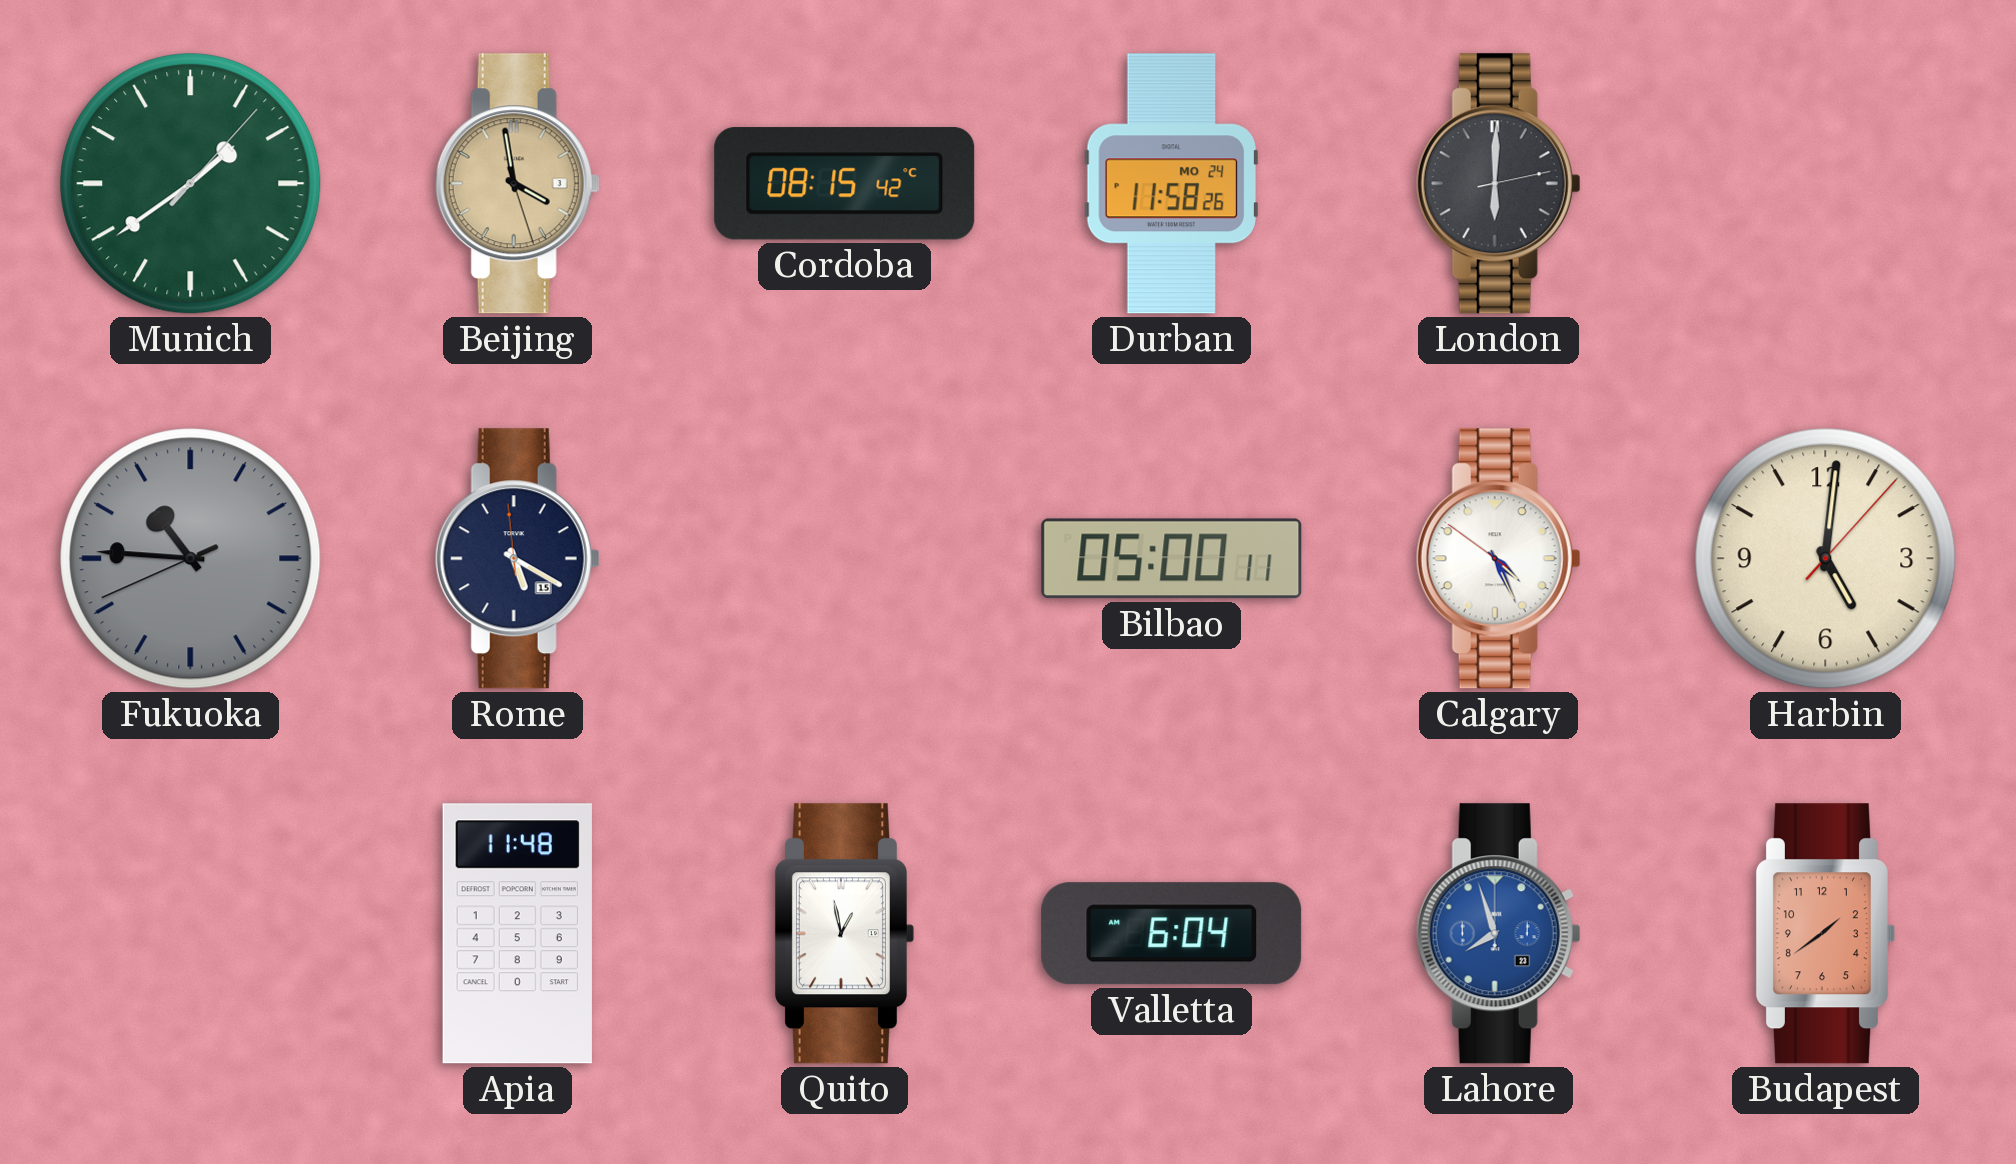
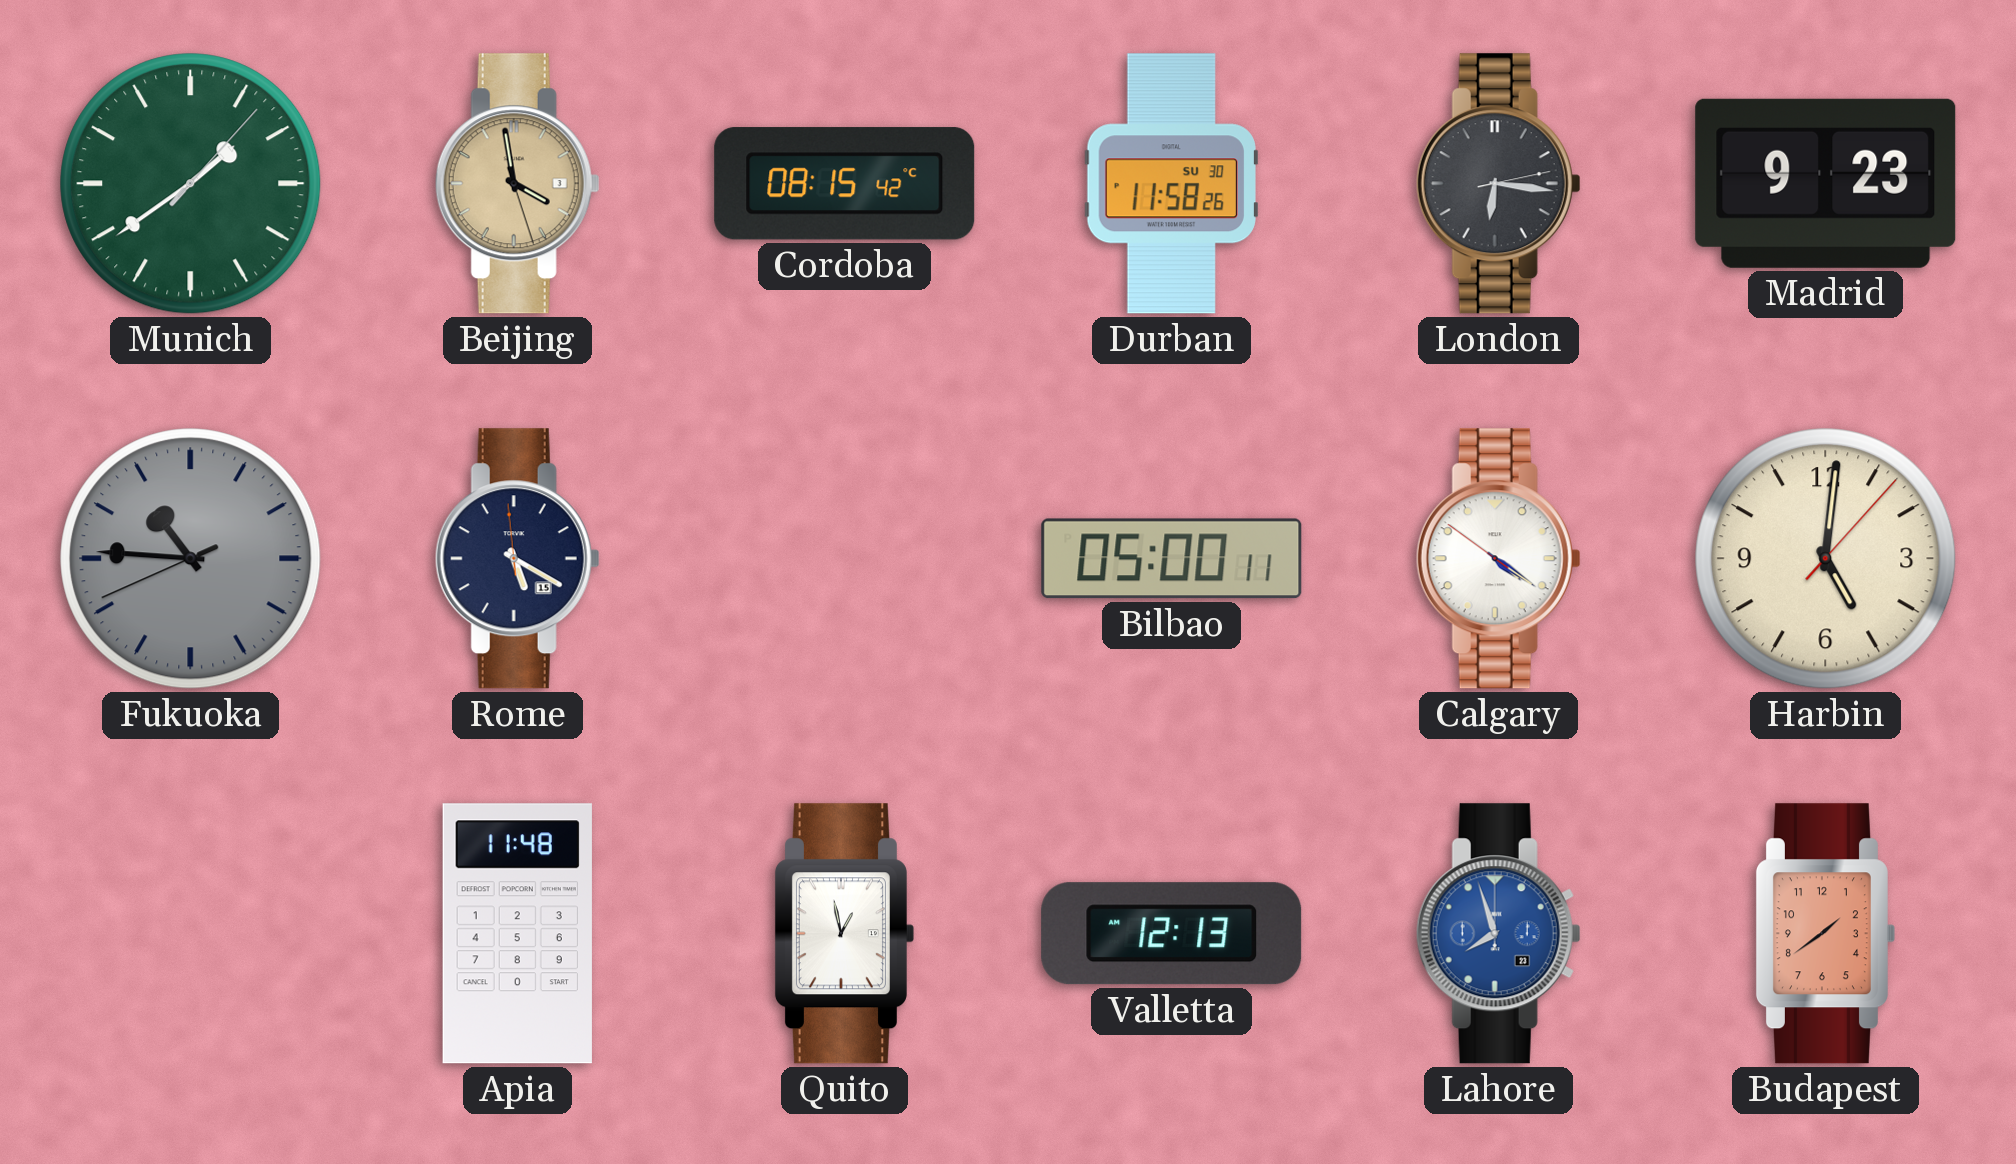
Durban date: MO 24 -> SU 30
London: 6:00 -> 6:16
Madrid: none -> 9:23
Calgary: 4:25 -> 4:20
Valletta: 6:04 -> 12:13
